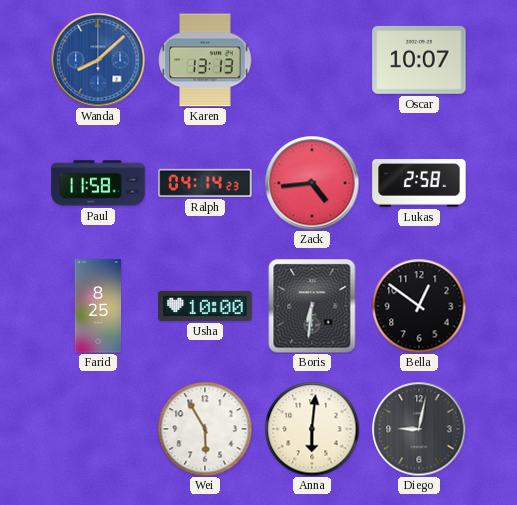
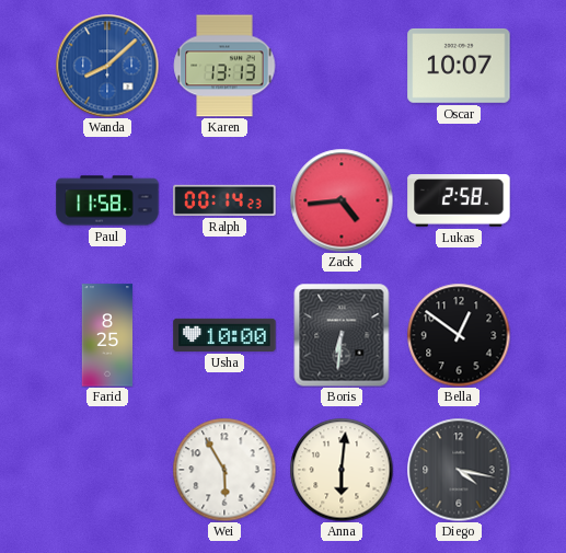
Ralph: 04:14 -> 00:14
Diego: 9:02 -> 4:17
